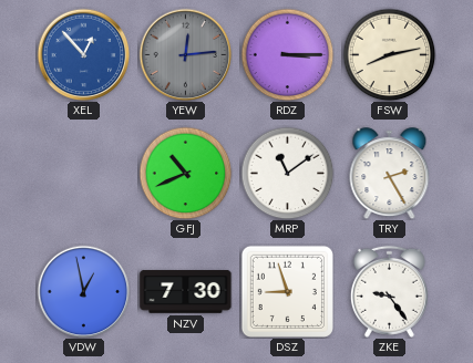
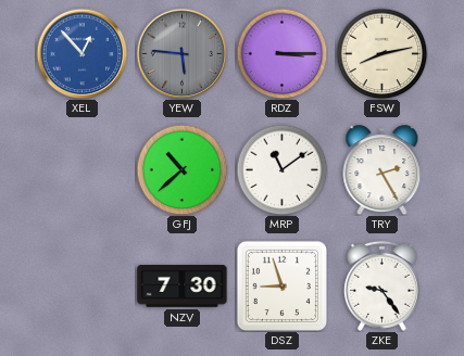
YEW: 12:14 -> 5:46
GFJ: 10:41 -> 10:38
VDW: 12:58 -> none
